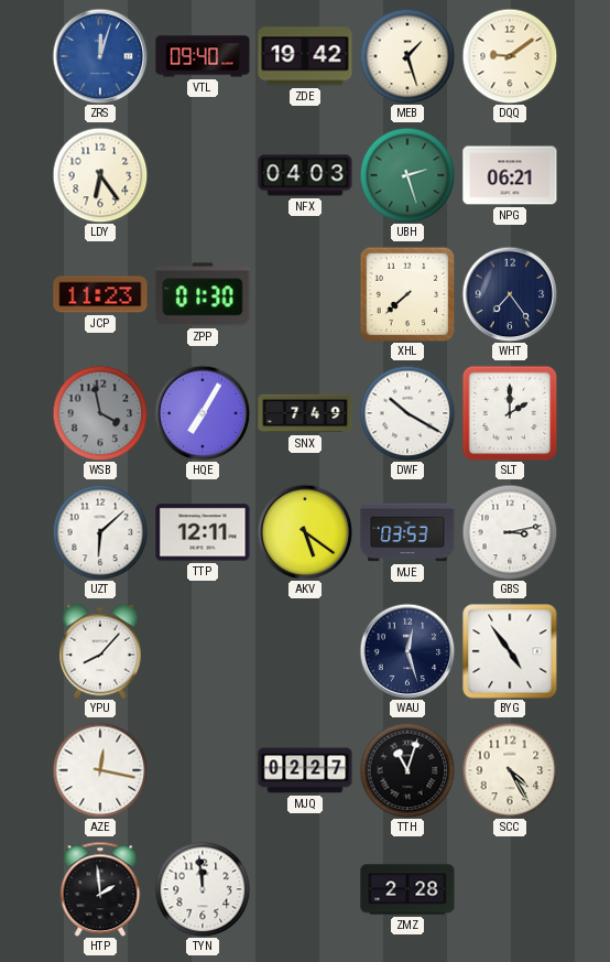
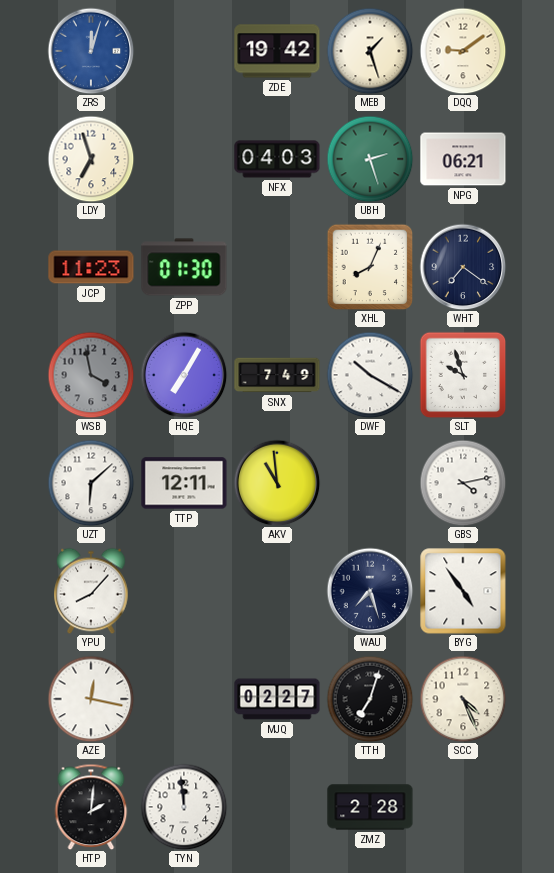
VTL: 09:40 -> none
LDY: 6:24 -> 6:57
XHL: 7:38 -> 8:04
WHT: 7:24 -> 7:21
SLT: 2:00 -> 9:57
AKV: 5:21 -> 10:59
MJE: 03:53 -> none
GBS: 3:13 -> 4:13
WAU: 12:27 -> 7:27
TTH: 11:03 -> 7:03
SCC: 4:25 -> 4:26
HTP: 1:59 -> 2:01
